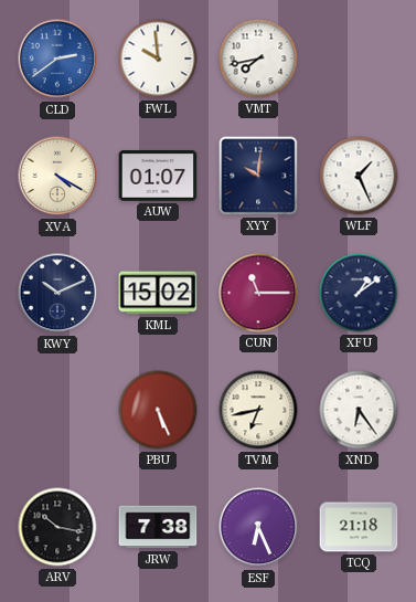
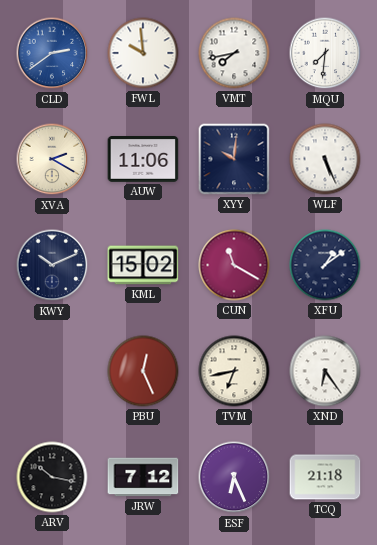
MQU: none -> 7:31
XVA: 4:20 -> 2:20
AUW: 01:07 -> 11:06
WLF: 1:26 -> 5:26
CUN: 11:15 -> 11:20
PBU: 5:26 -> 12:26
JRW: 7:38 -> 7:12
